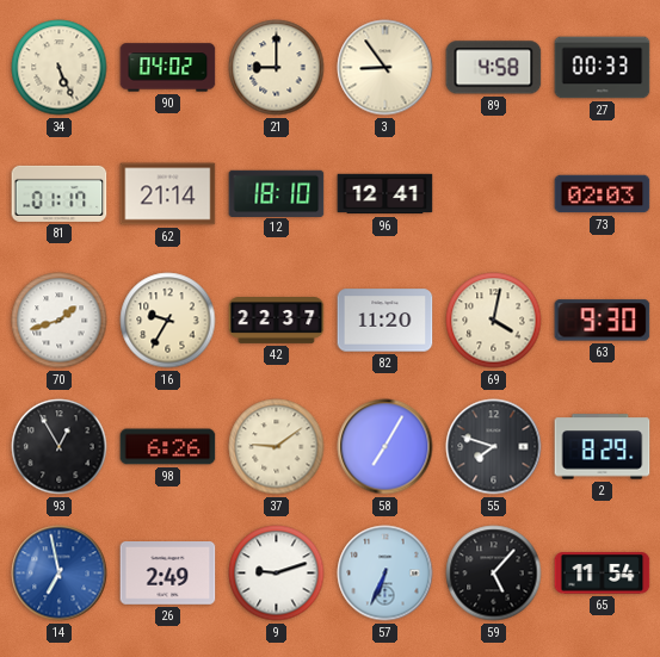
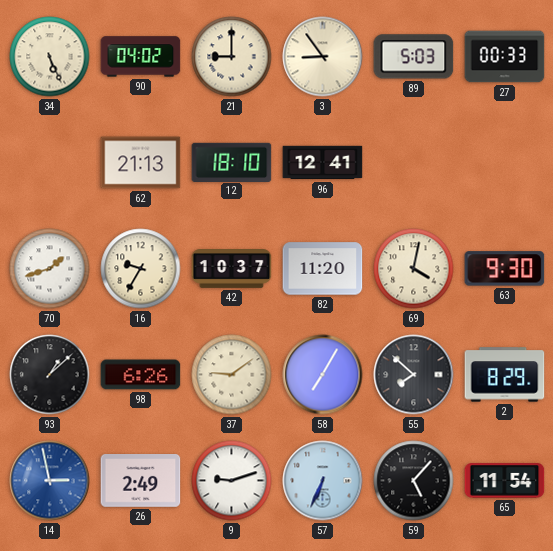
89: 4:58 -> 5:03
81: 01:17 -> none
62: 21:14 -> 21:13
73: 02:03 -> none
42: 22:37 -> 10:37
93: 12:55 -> 1:08
55: 7:48 -> 7:52
14: 6:58 -> 2:58
